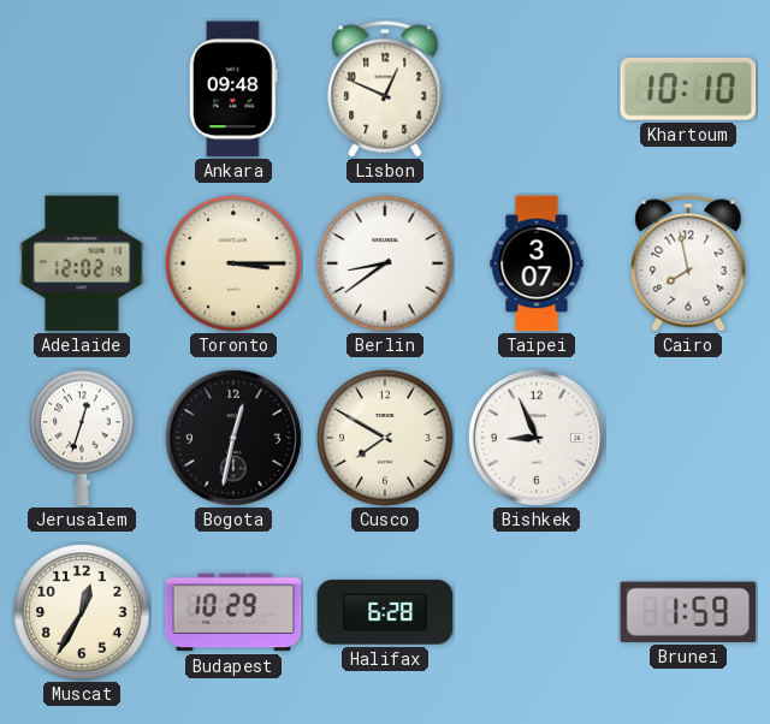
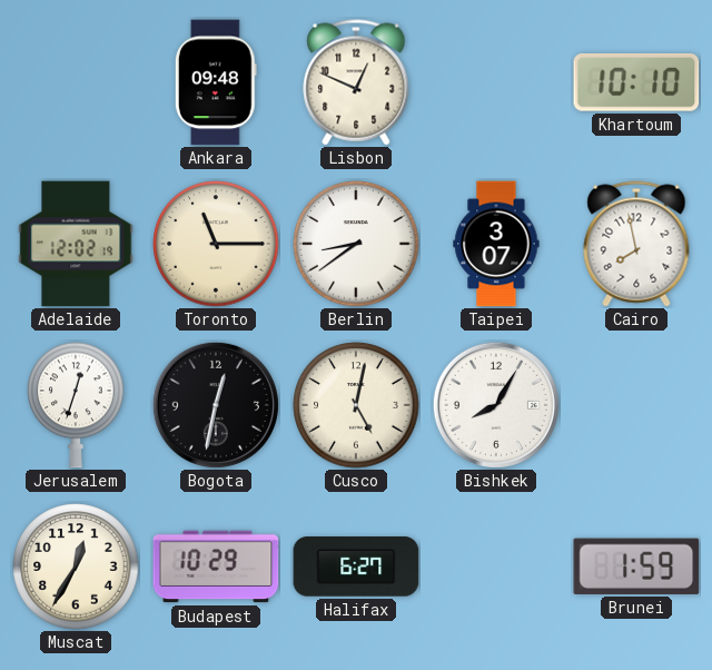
Toronto: 3:15 -> 11:15
Cusco: 7:50 -> 5:02
Bishkek: 8:56 -> 8:05
Halifax: 6:28 -> 6:27
